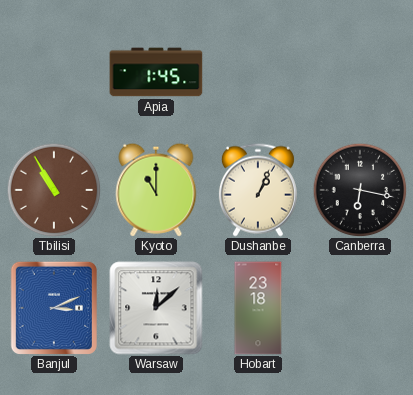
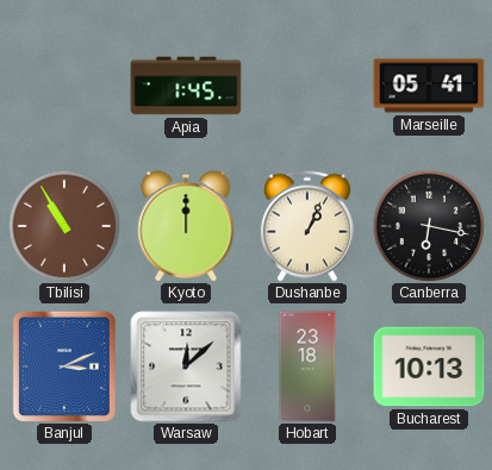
Marseille: none -> 05:41
Kyoto: 11:00 -> 12:00
Bucharest: none -> 10:13
